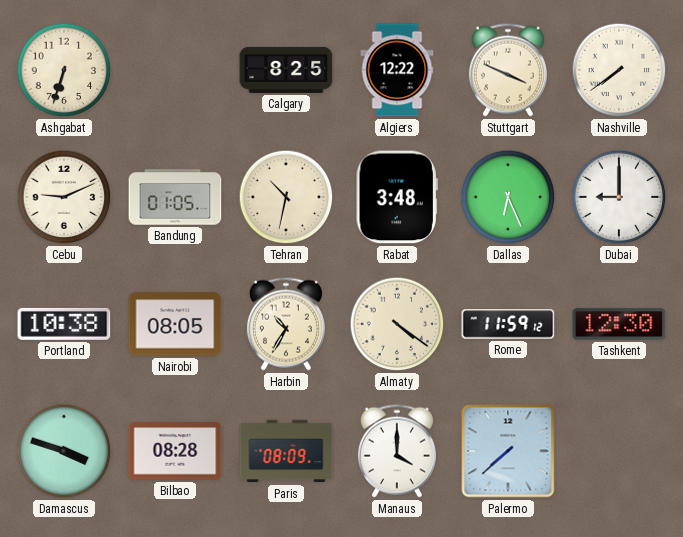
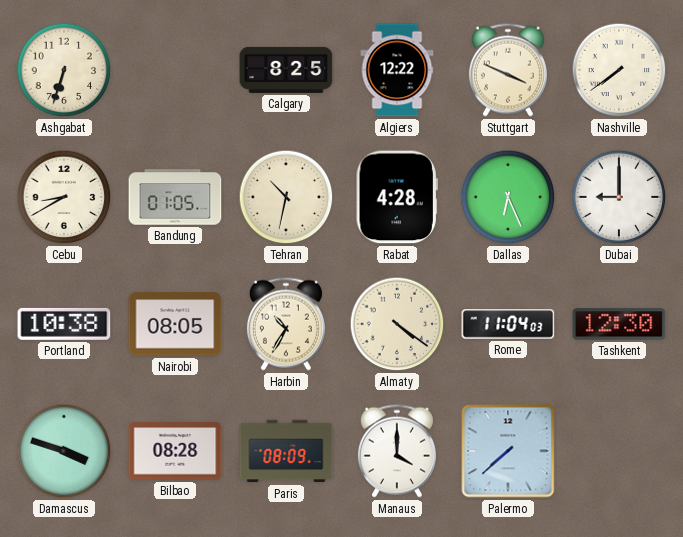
Cebu: 9:11 -> 8:40
Rabat: 3:48 -> 4:28
Rome: 11:59 -> 11:04
